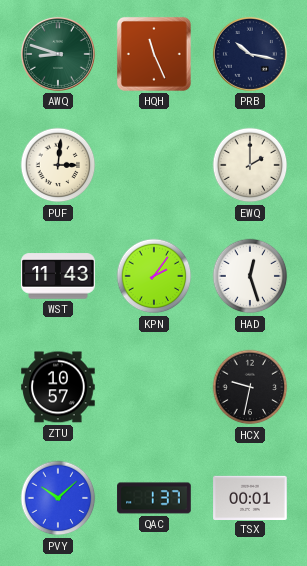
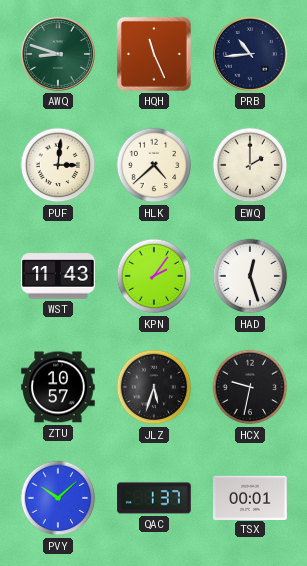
PRB: 10:17 -> 10:44
HLK: none -> 4:38
JLZ: none -> 5:33
